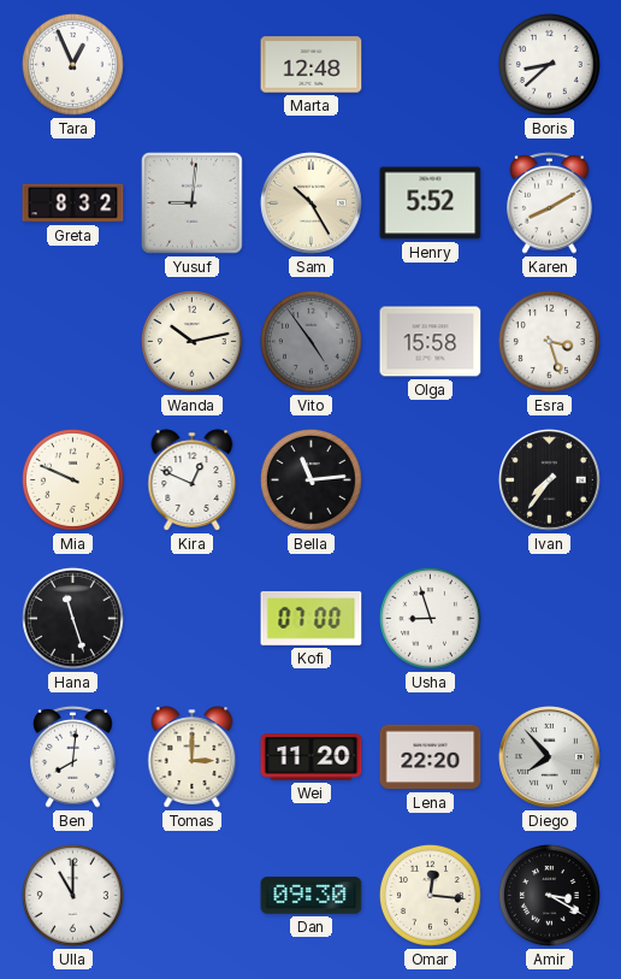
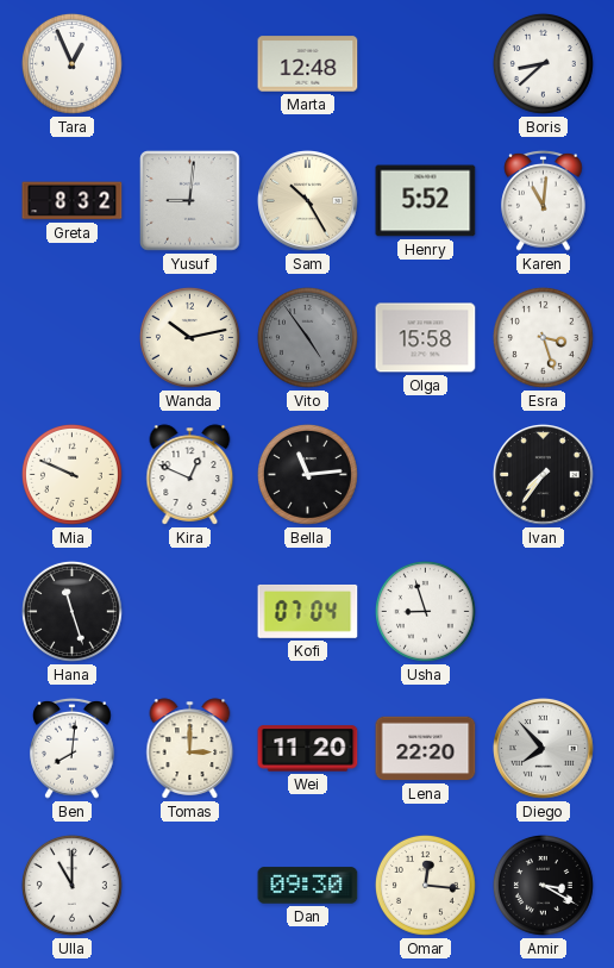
Karen: 8:10 -> 11:01
Kofi: 07:00 -> 07:04
